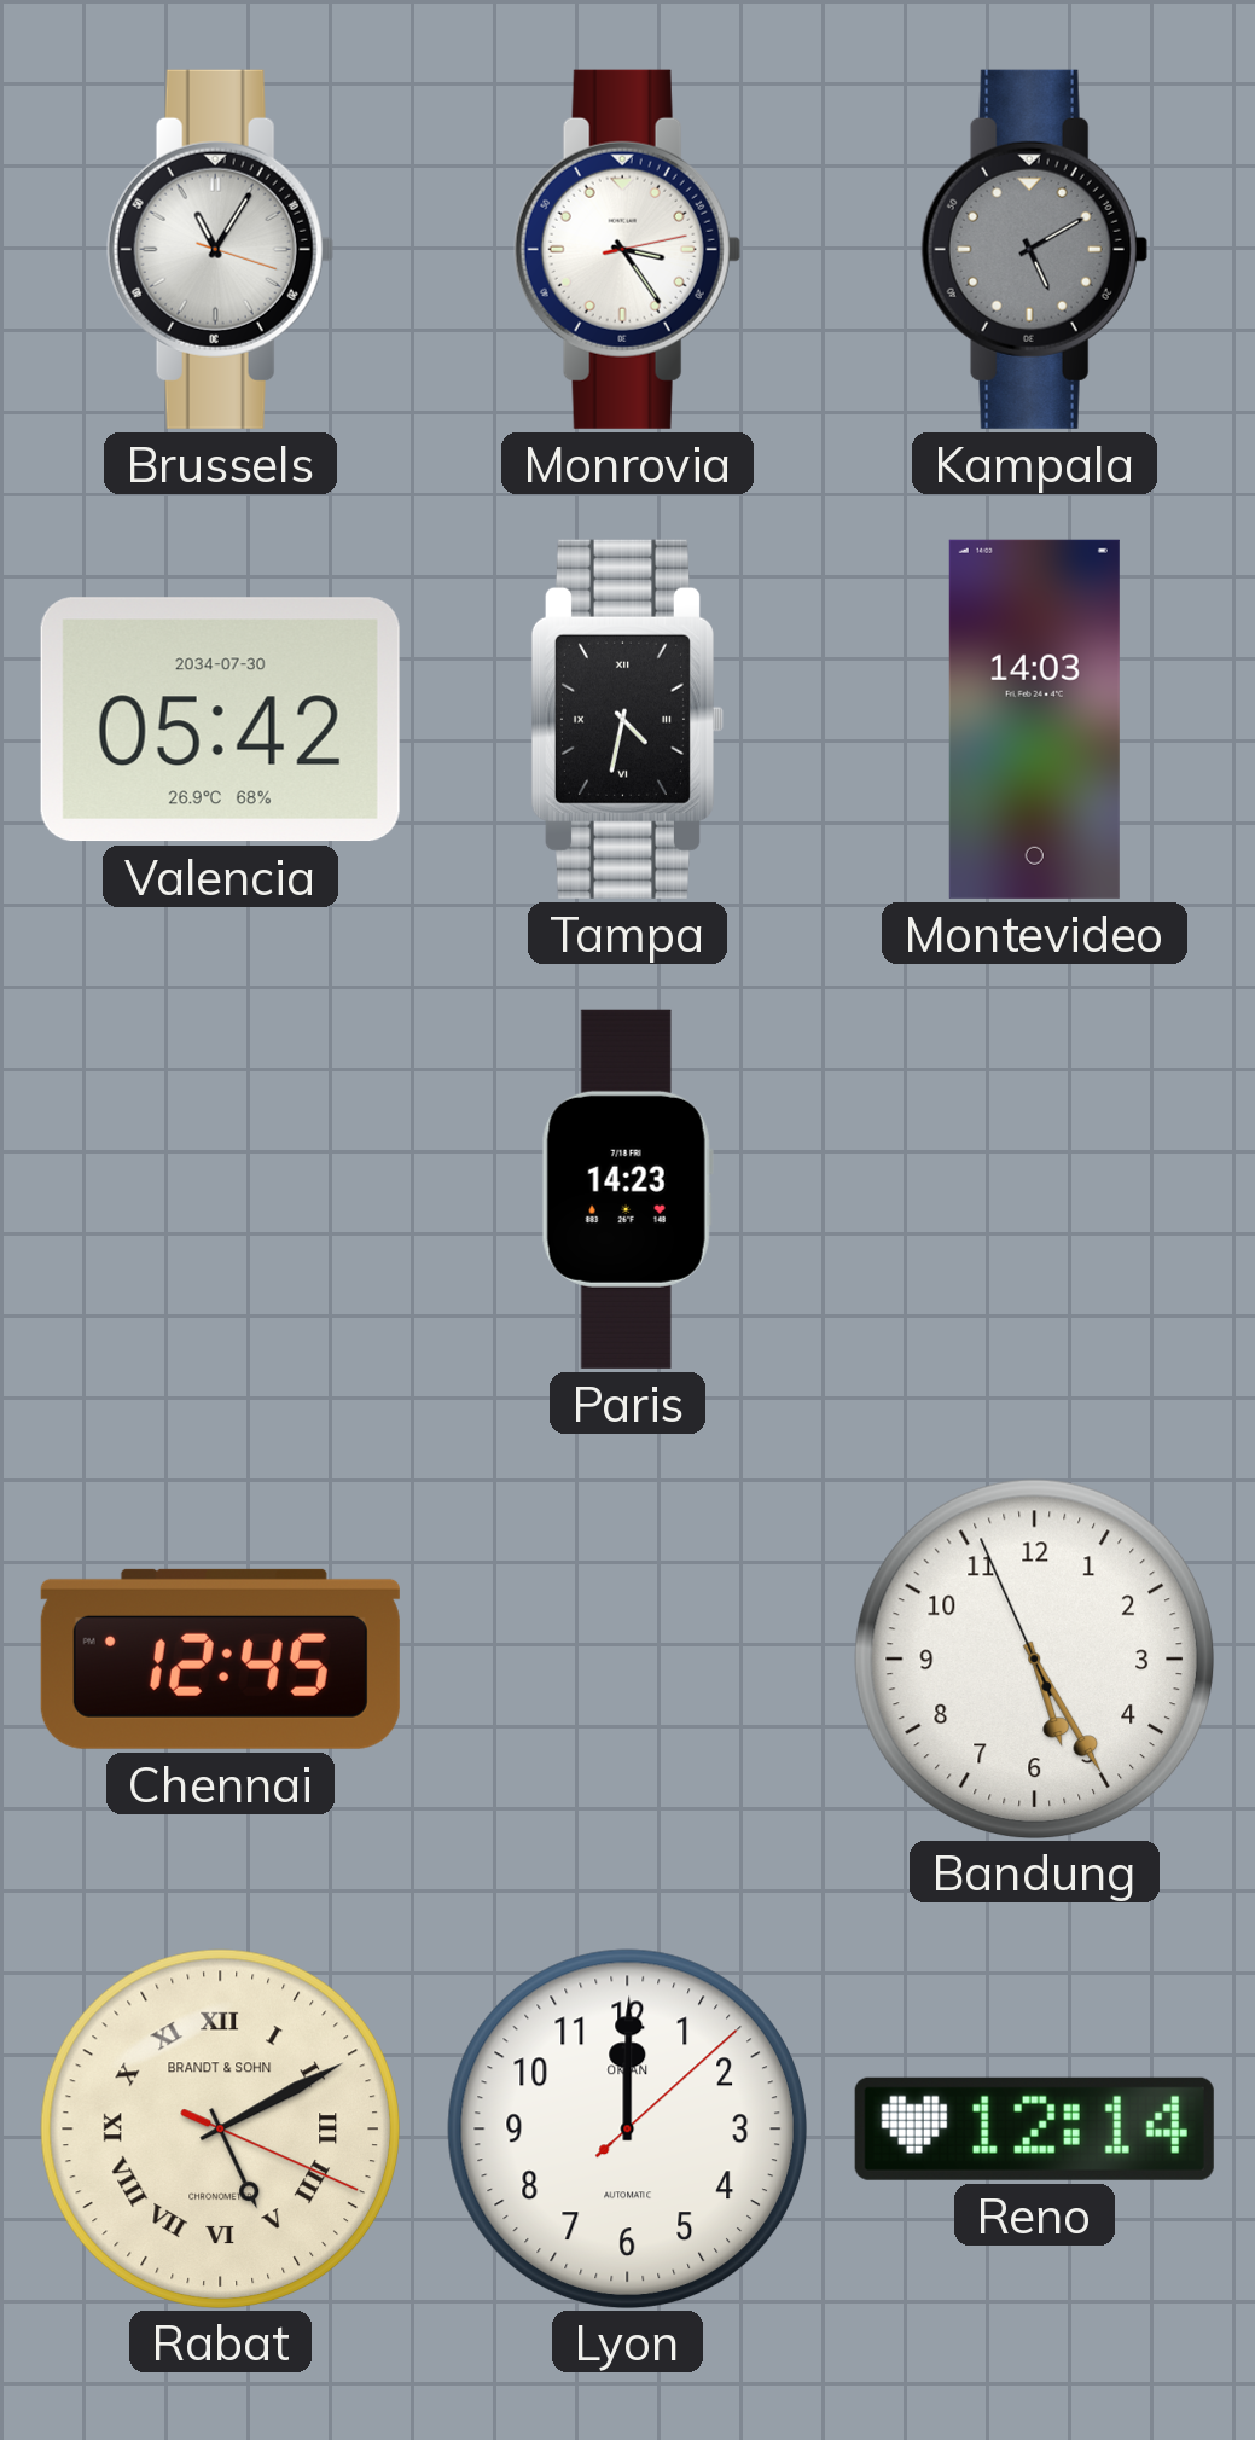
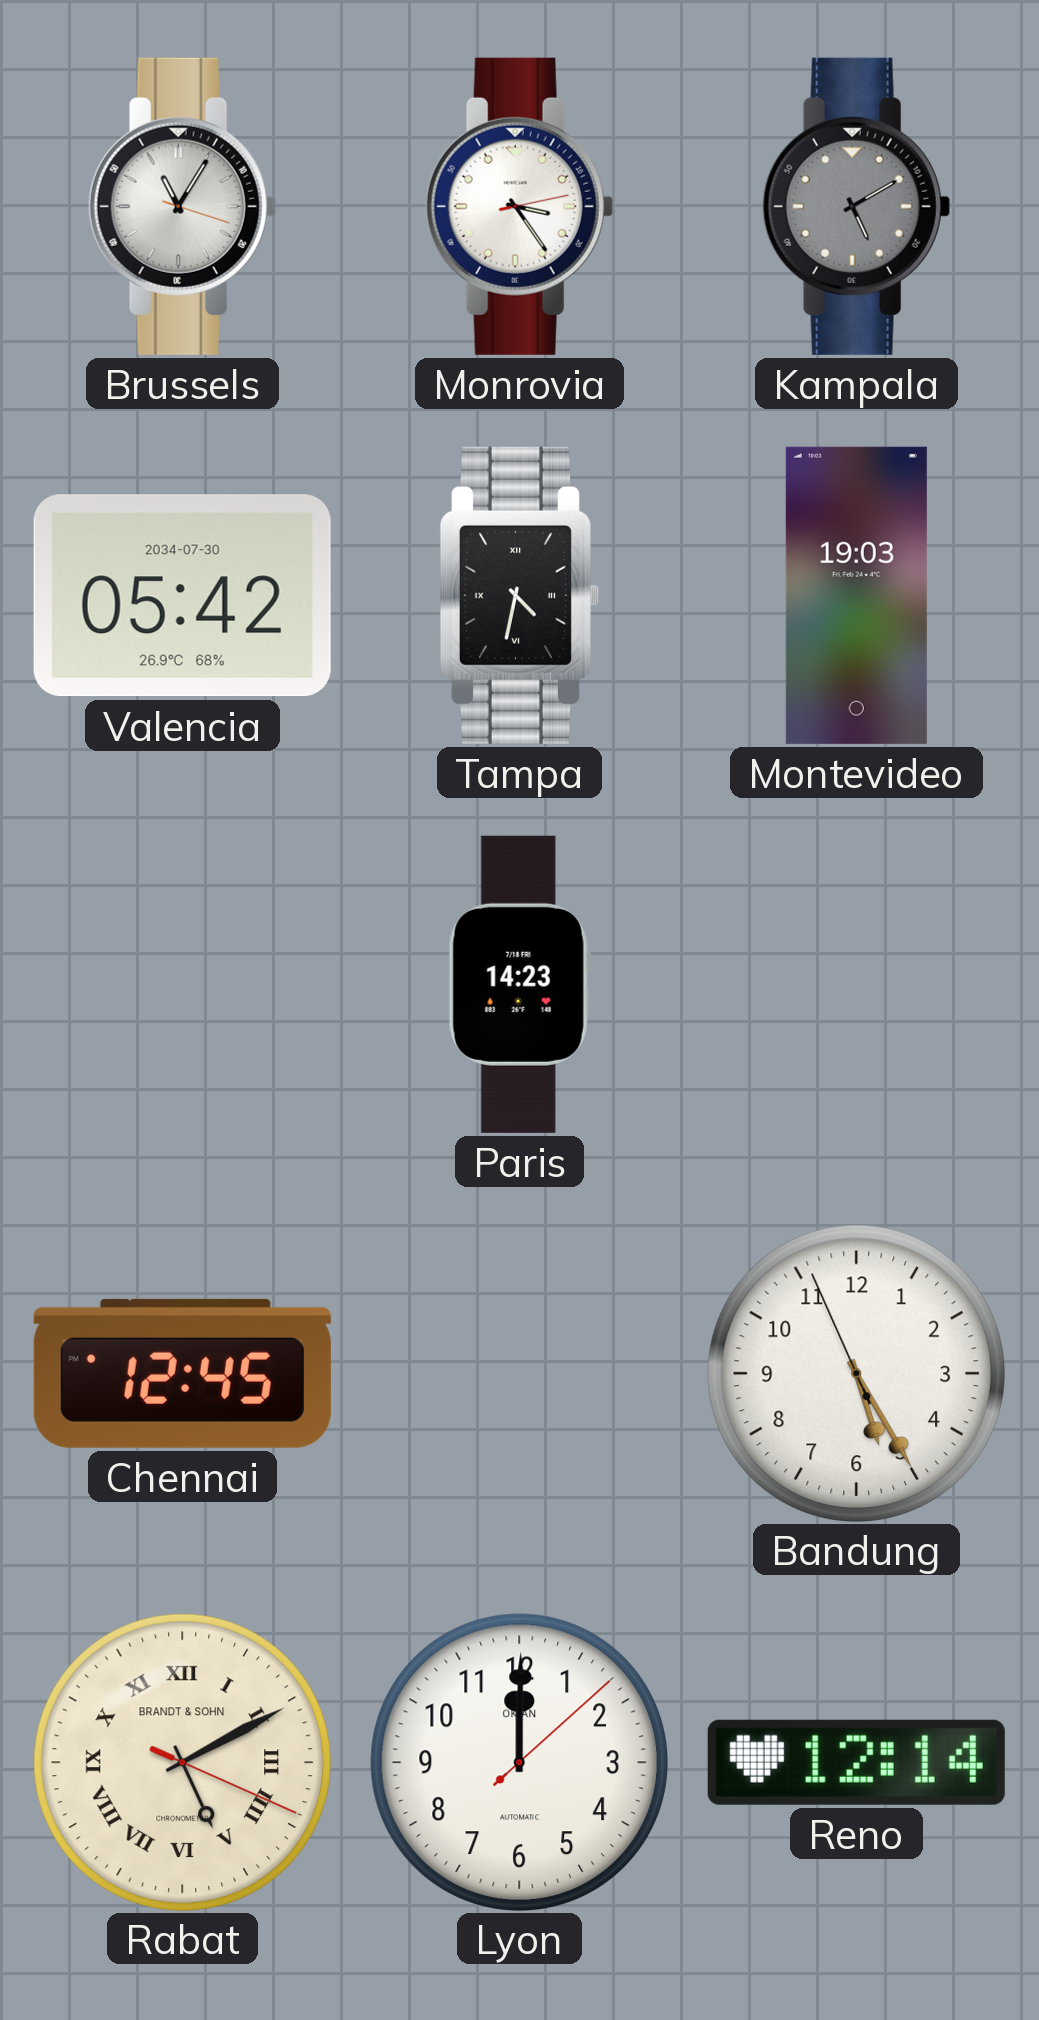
Montevideo: 14:03 -> 19:03
